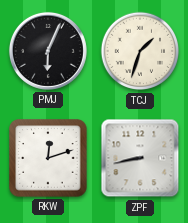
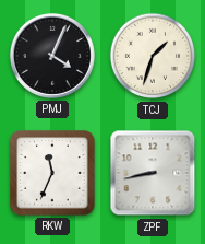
PMJ: 6:04 -> 4:04
RKW: 12:12 -> 11:34
